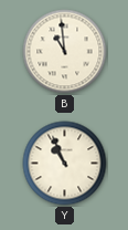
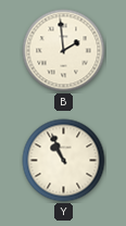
B: 10:59 -> 1:59
